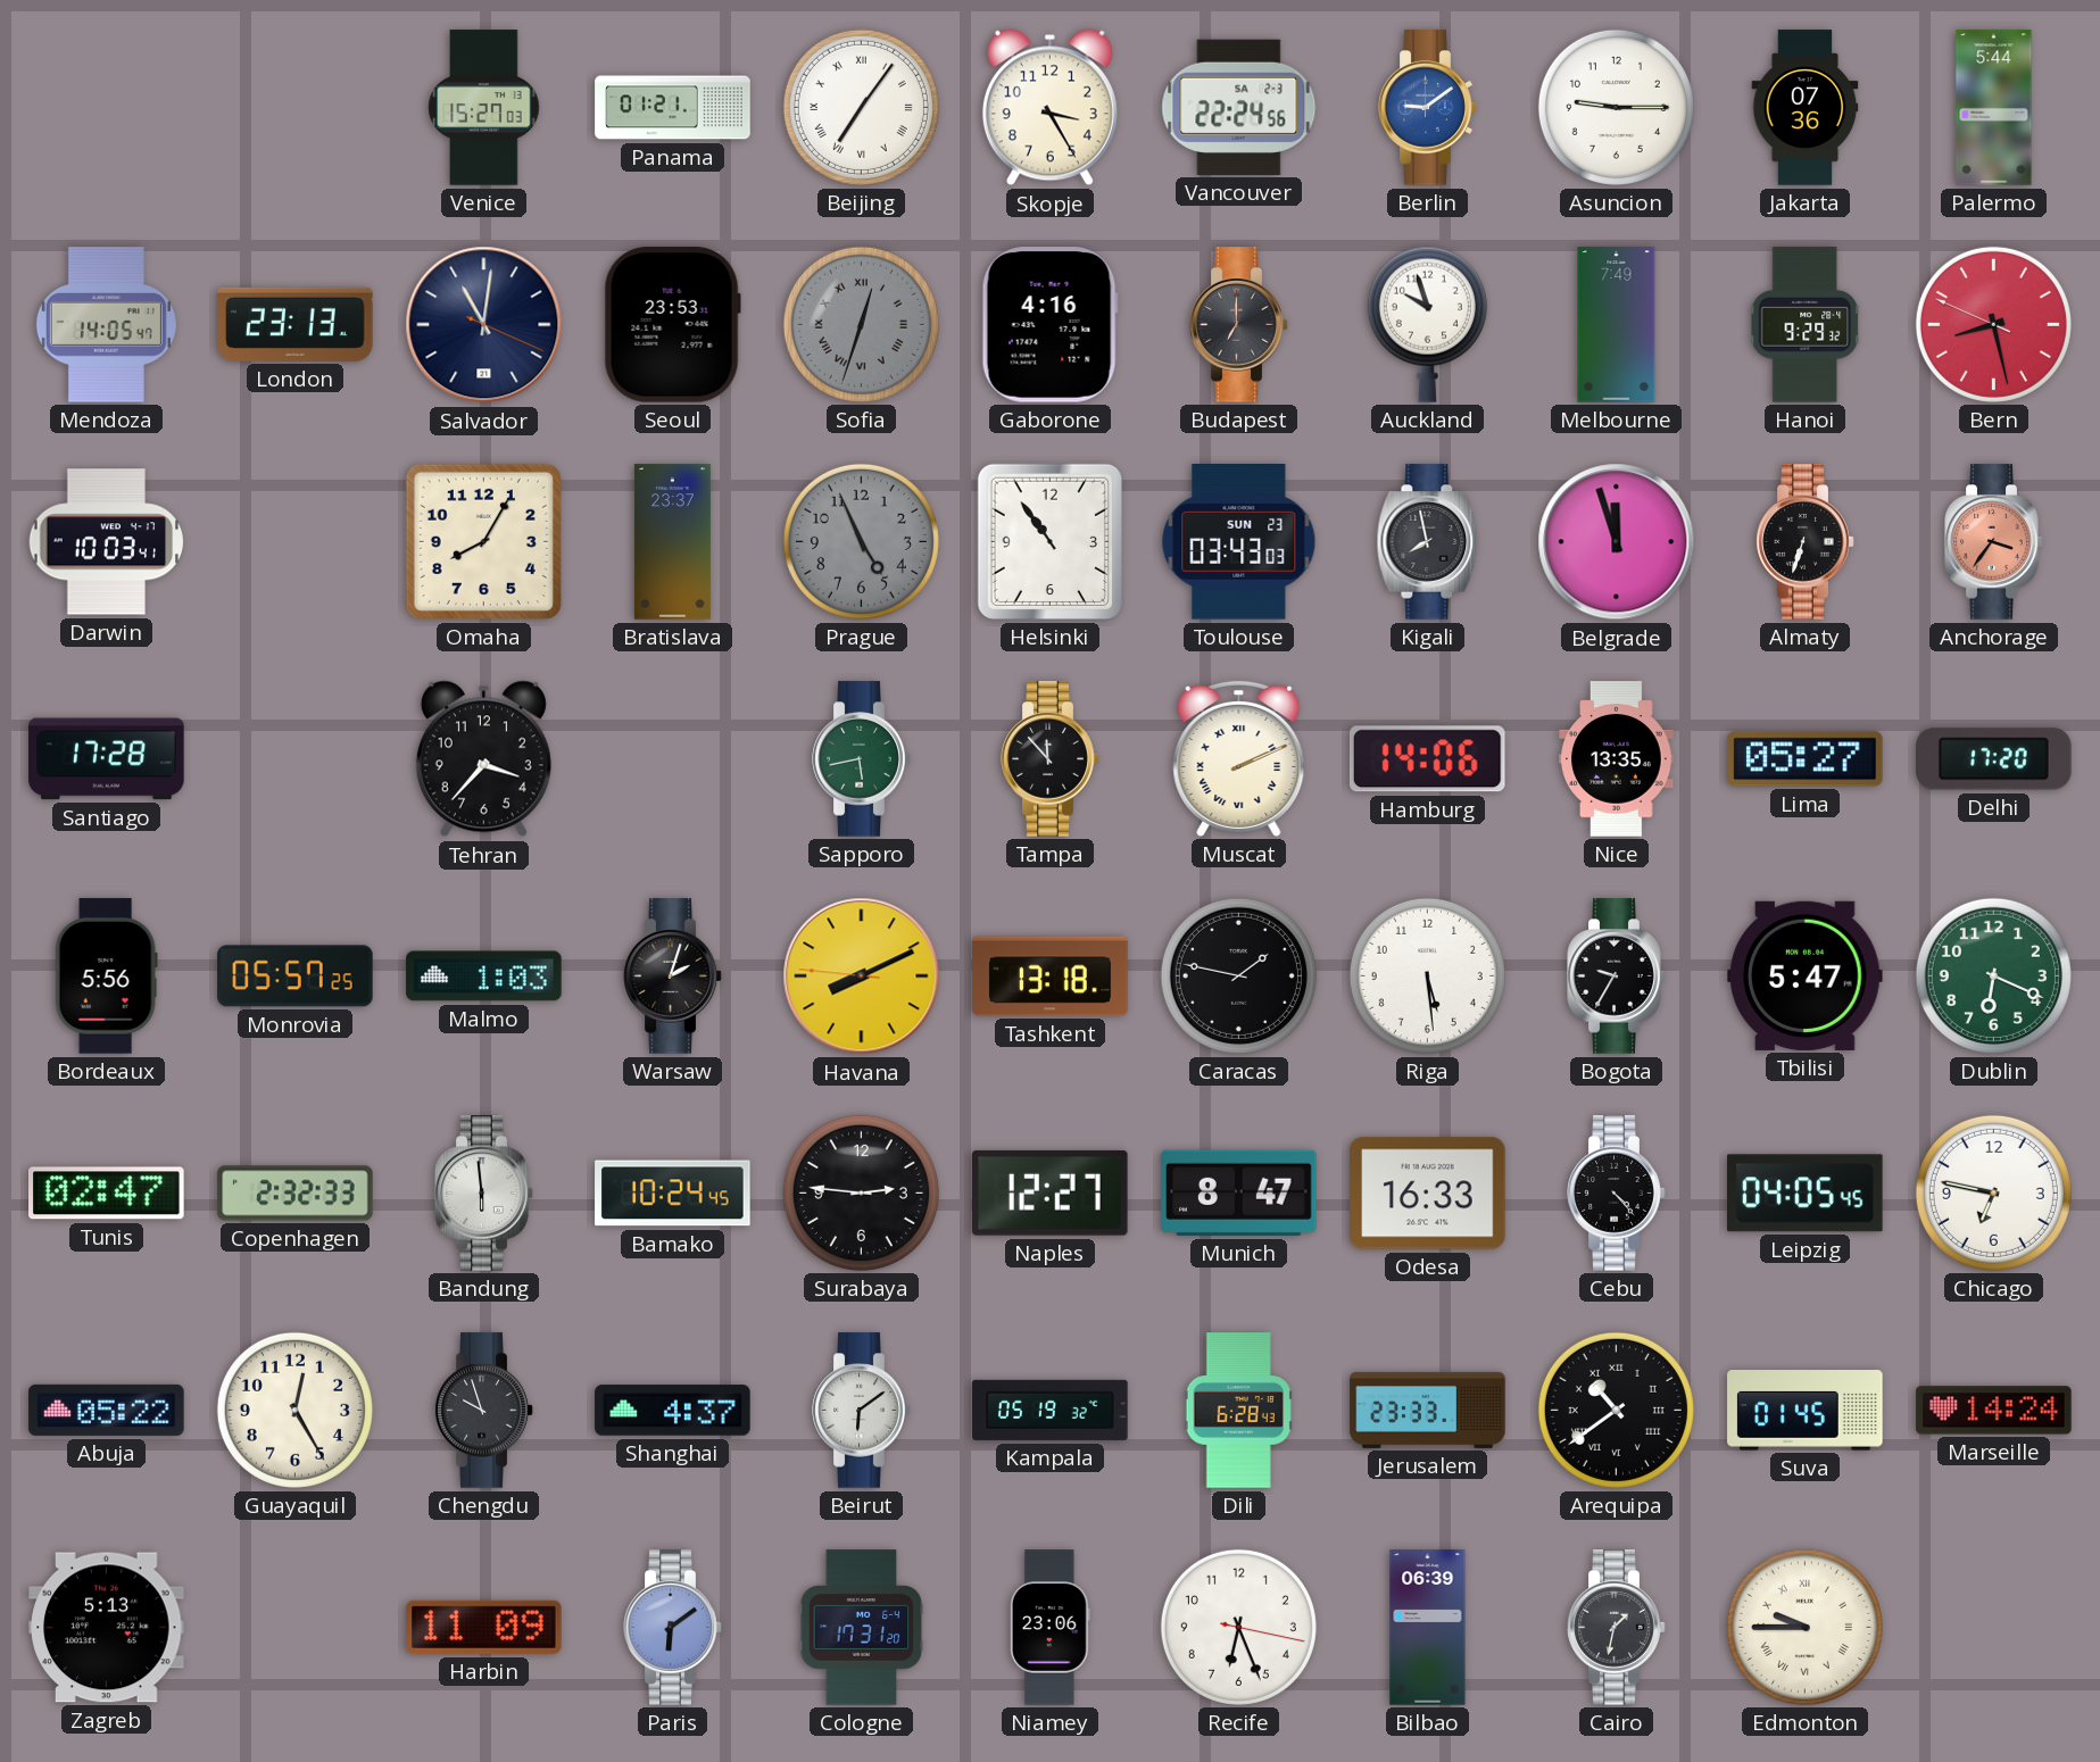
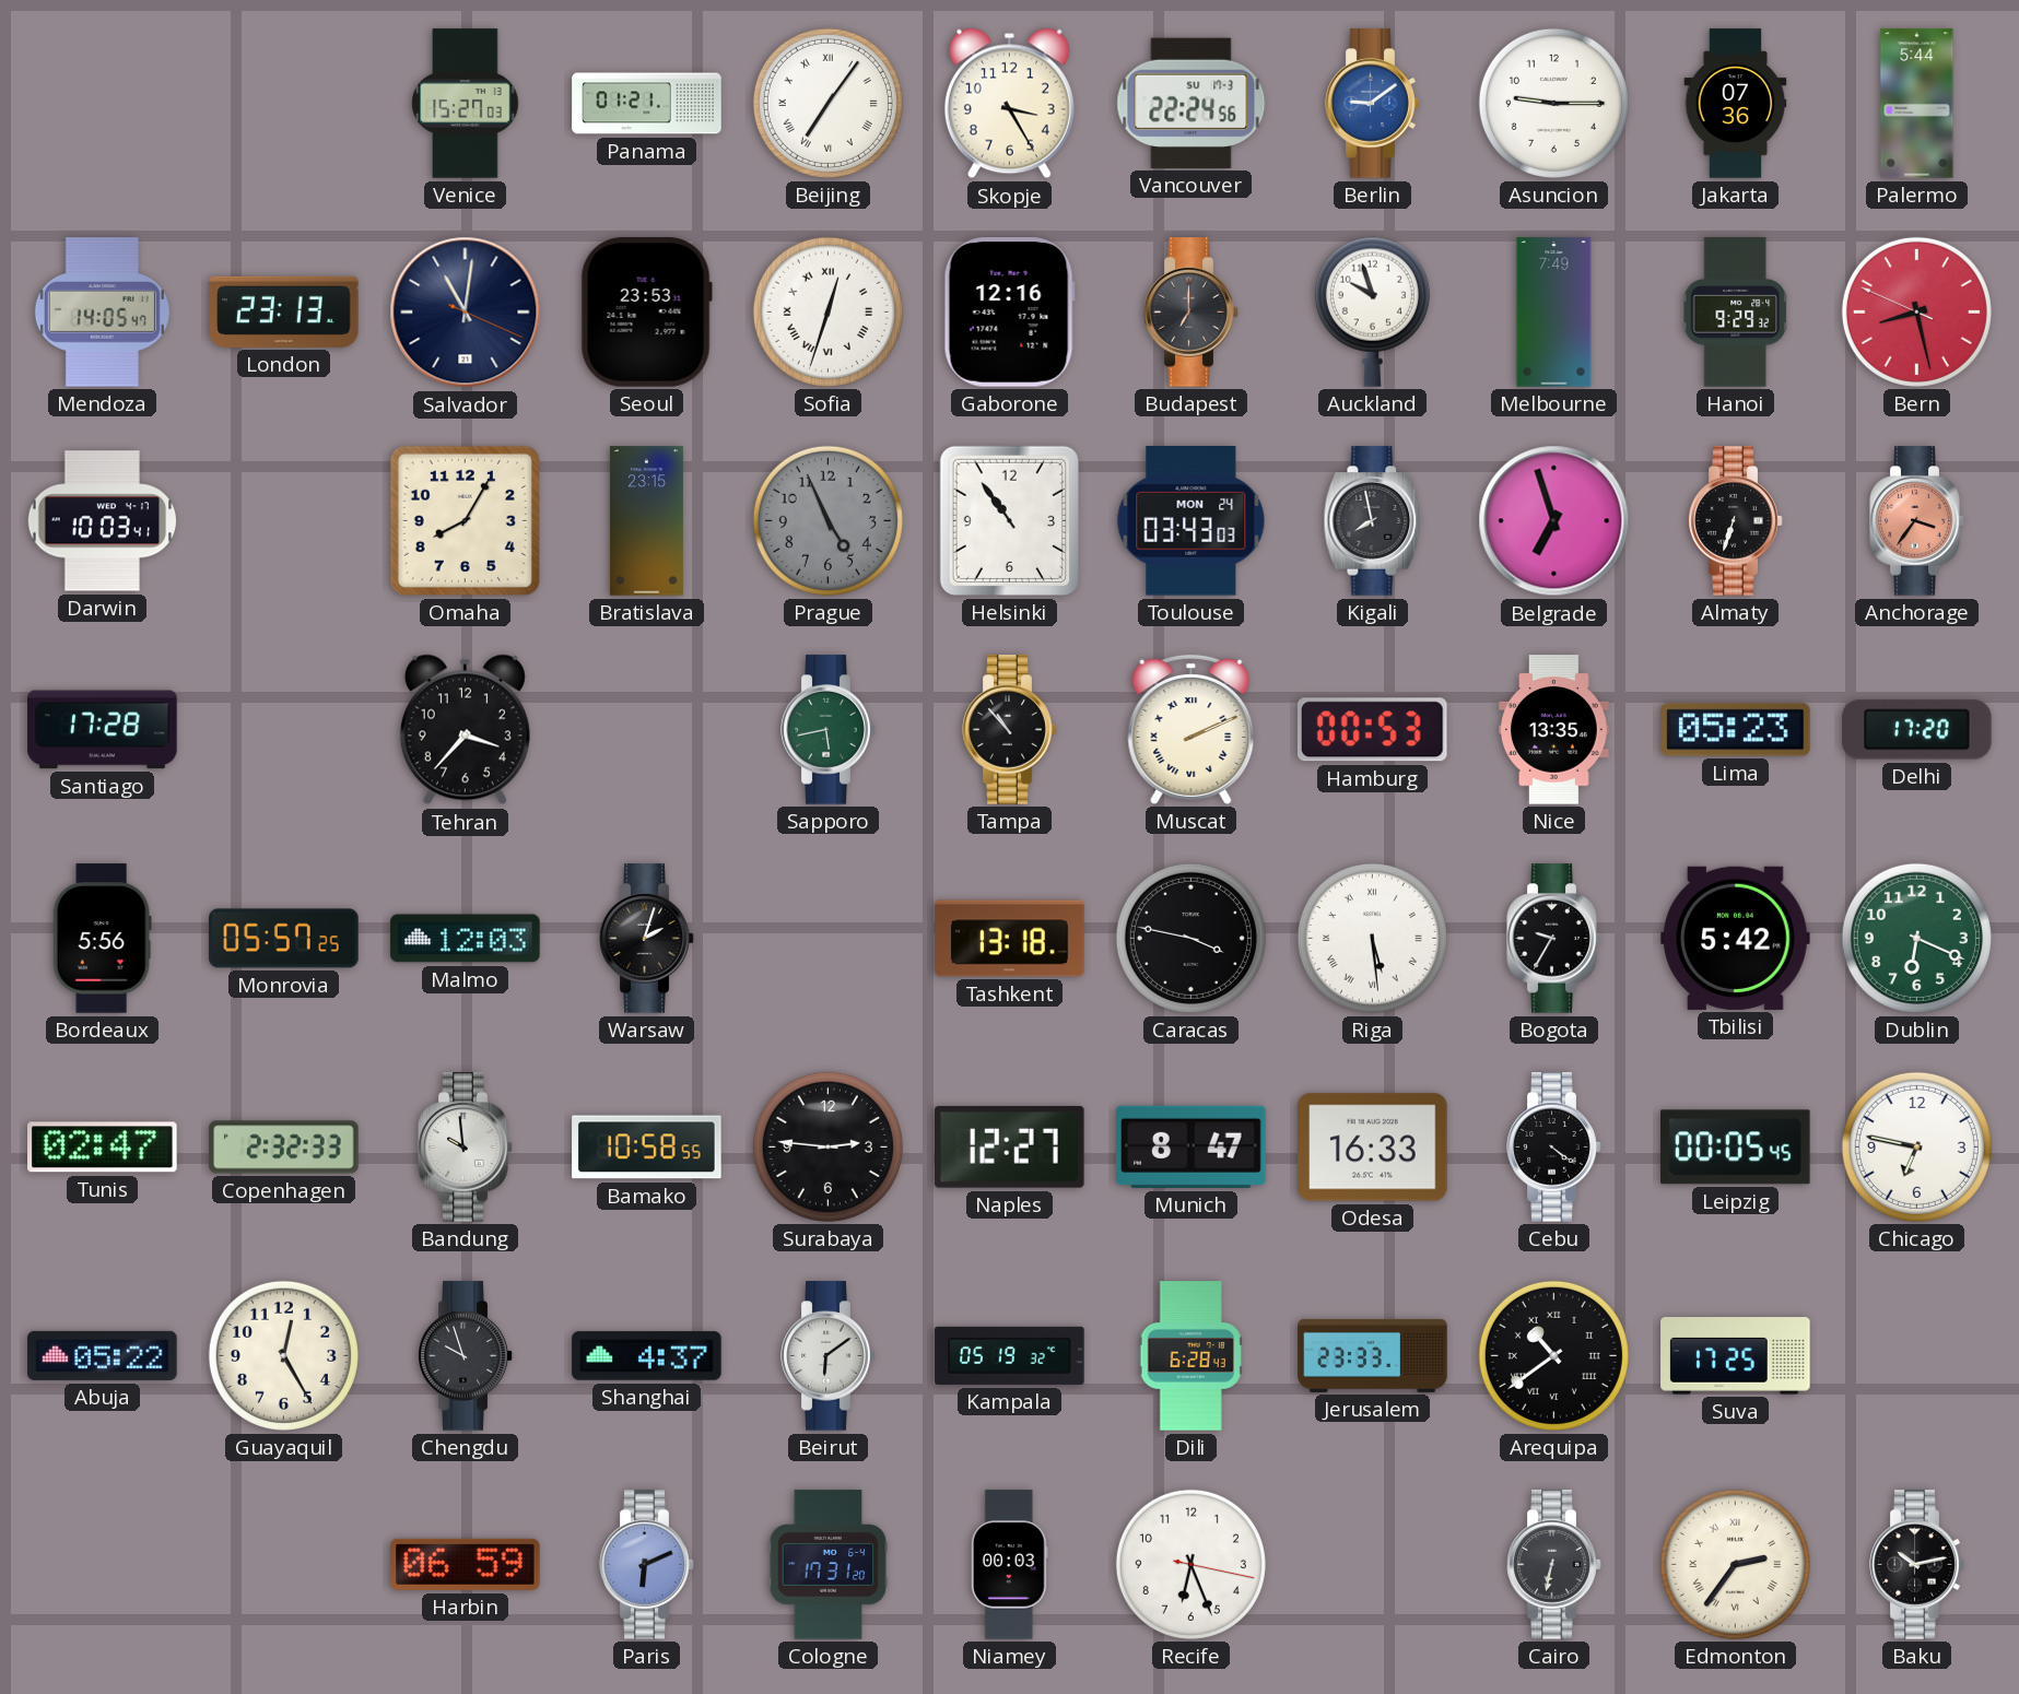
Vancouver date: SA 2-3 -> SU 17-3
Sofia dial: grey -> white
Gaborone: 4:16 -> 12:16
Bratislava: 23:37 -> 23:15
Toulouse date: SUN 23 -> MON 24
Belgrade: 11:57 -> 6:57
Tampa: 11:53 -> 10:53
Hamburg: 14:06 -> 00:53
Lima: 05:27 -> 05:23
Malmo: 1:03 -> 12:03
Havana: 8:10 -> none
Caracas: 1:47 -> 3:47
Riga numerals: Arabic -> Roman
Tbilisi: 5:47 -> 5:42
Bandung: 5:59 -> 9:59
Bamako: 10:24 -> 10:58
Cebu: 4:23 -> 4:21
Leipzig: 04:05 -> 00:05
Suva: 01:45 -> 17:25
Marseille: 14:24 -> none
Zagreb: 5:13 -> none
Harbin: 11:09 -> 06:59
Paris: 6:09 -> 6:11
Niamey: 23:06 -> 00:03
Bilbao: 06:39 -> none
Cairo: 1:32 -> 6:32
Edmonton: 9:45 -> 2:36
Baku: none -> 10:13
